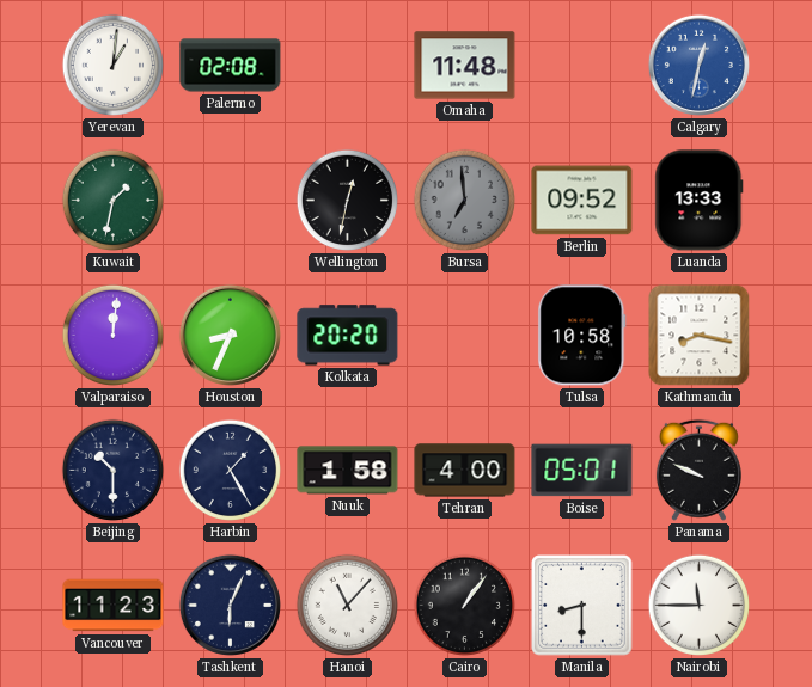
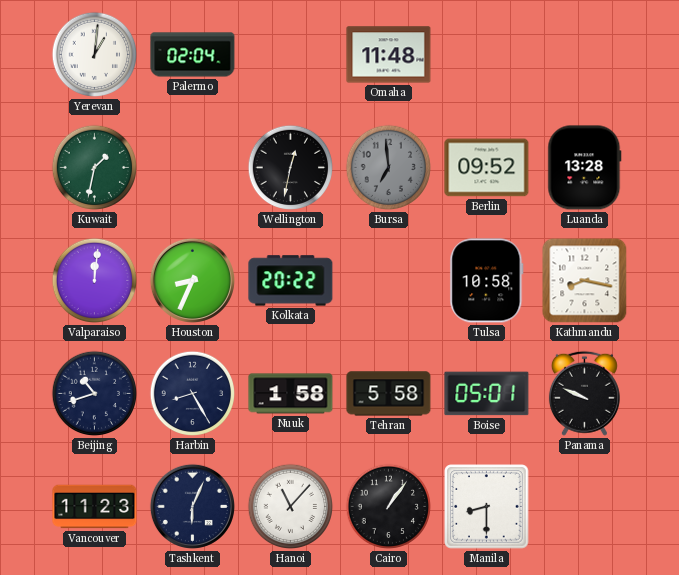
Palermo: 02:08 -> 02:04
Calgary: 12:32 -> none
Luanda: 13:33 -> 13:28
Kolkata: 20:20 -> 20:22
Beijing: 10:30 -> 10:42
Harbin: 1:25 -> 8:25
Tehran: 4:00 -> 5:58
Nairobi: 11:45 -> none
